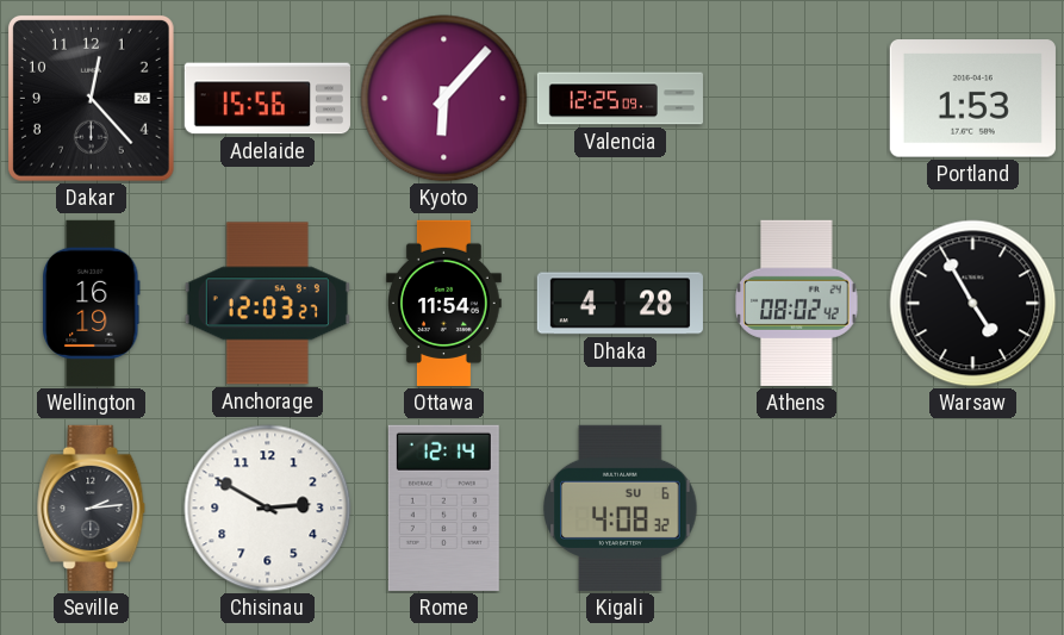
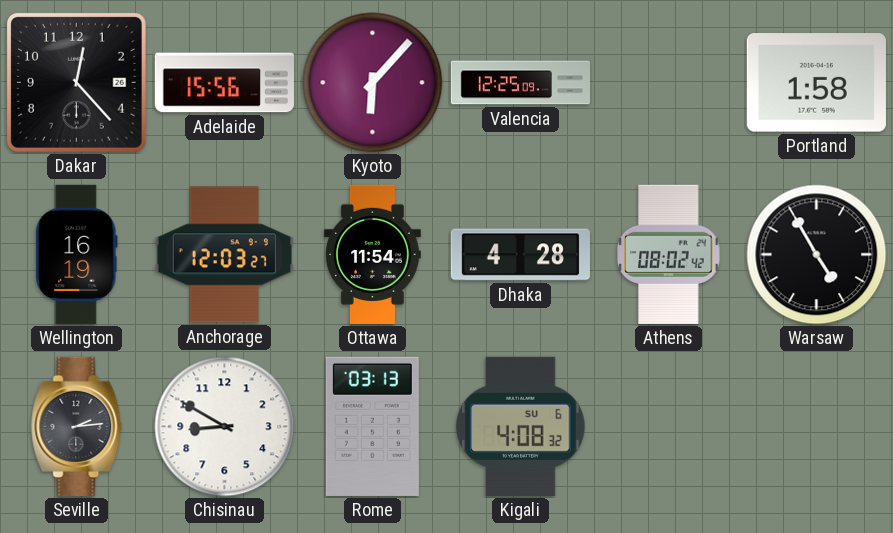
Portland: 1:53 -> 1:58
Chisinau: 2:50 -> 8:50
Rome: 12:14 -> 03:13
